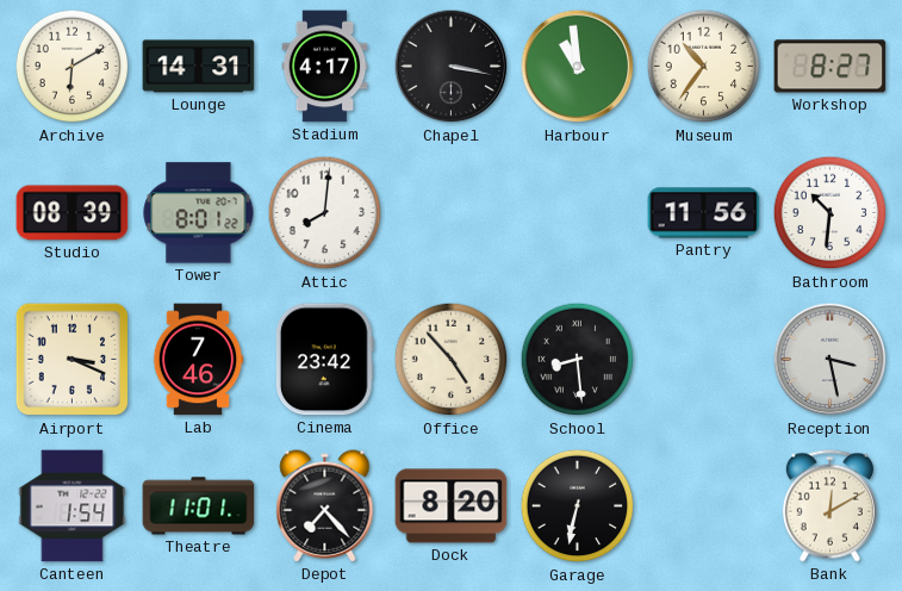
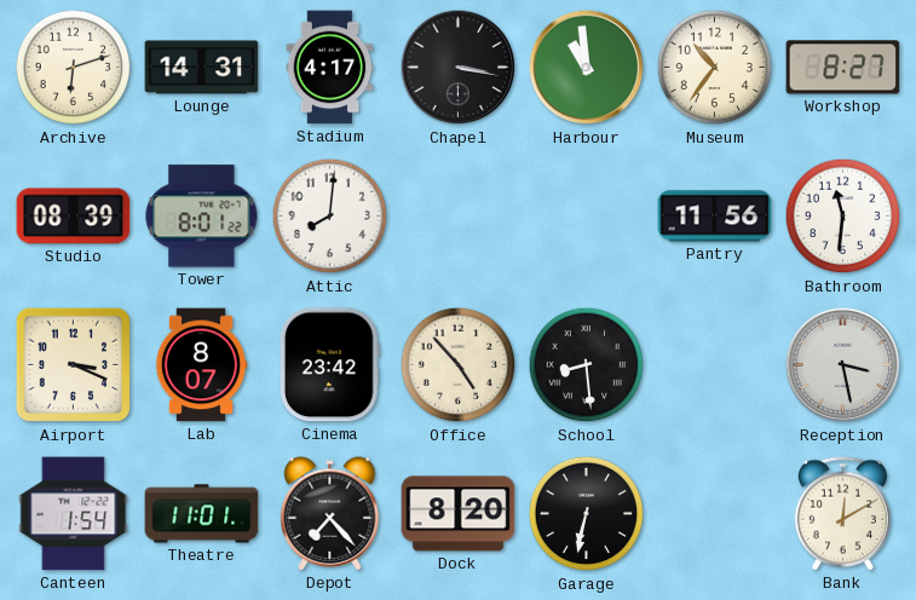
Archive: 6:10 -> 6:12
Bathroom: 10:31 -> 11:31
Lab: 7:46 -> 8:07
